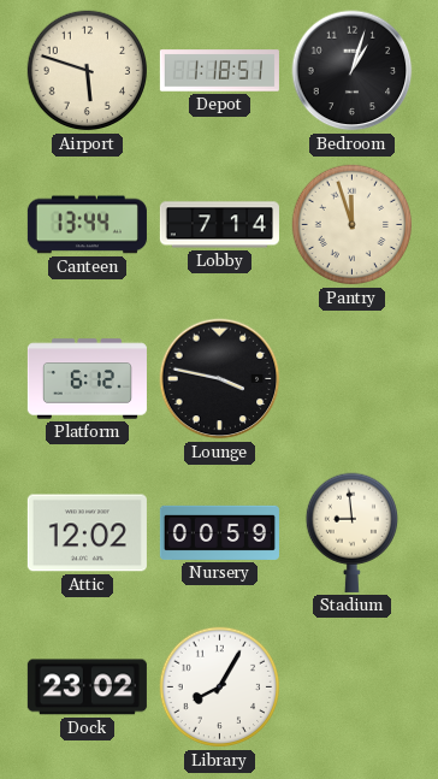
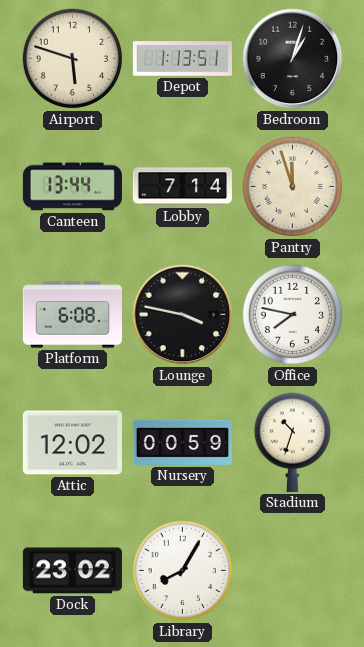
Depot: 1:18 -> 1:13
Platform: 6:12 -> 6:08
Office: none -> 7:47
Stadium: 8:59 -> 10:33
